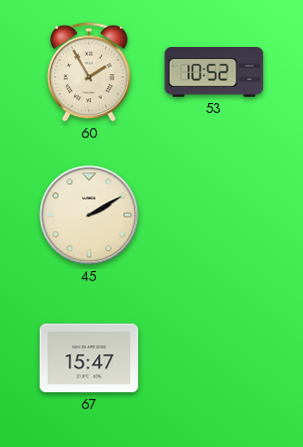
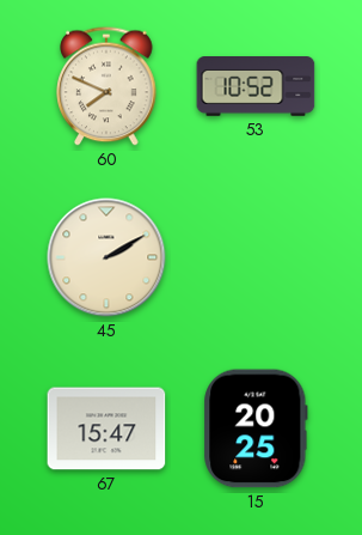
60: 1:55 -> 7:49
15: none -> 20:25
